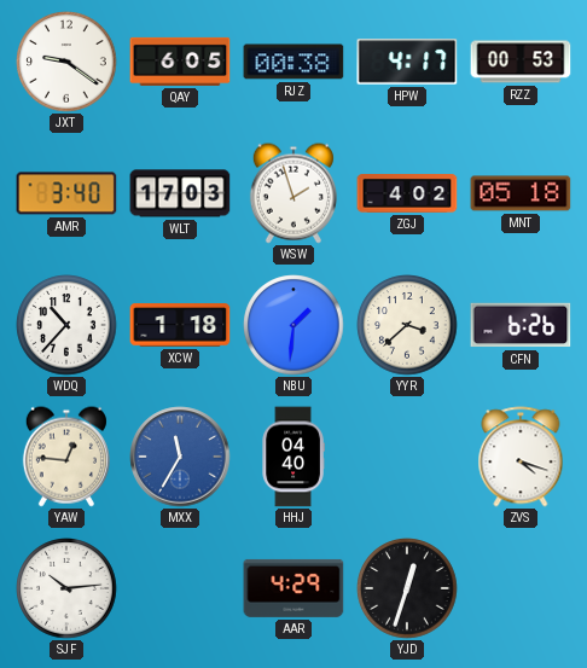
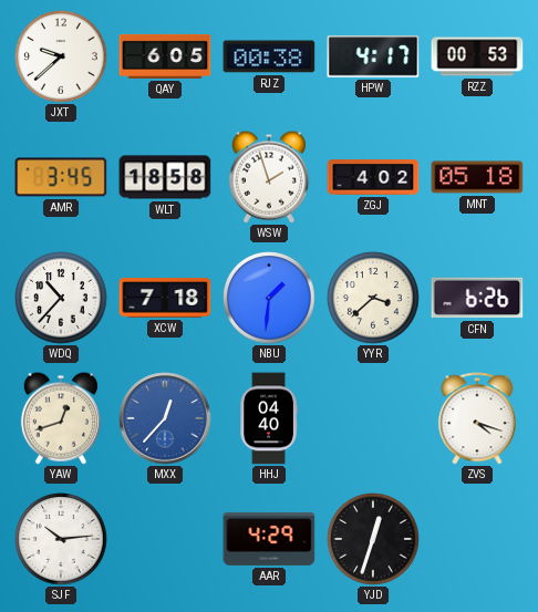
JXT: 9:21 -> 9:38
AMR: 3:40 -> 3:45
WLT: 17:03 -> 18:58
XCW: 1:18 -> 7:18
YAW: 12:46 -> 12:42
MXX: 11:35 -> 12:37
